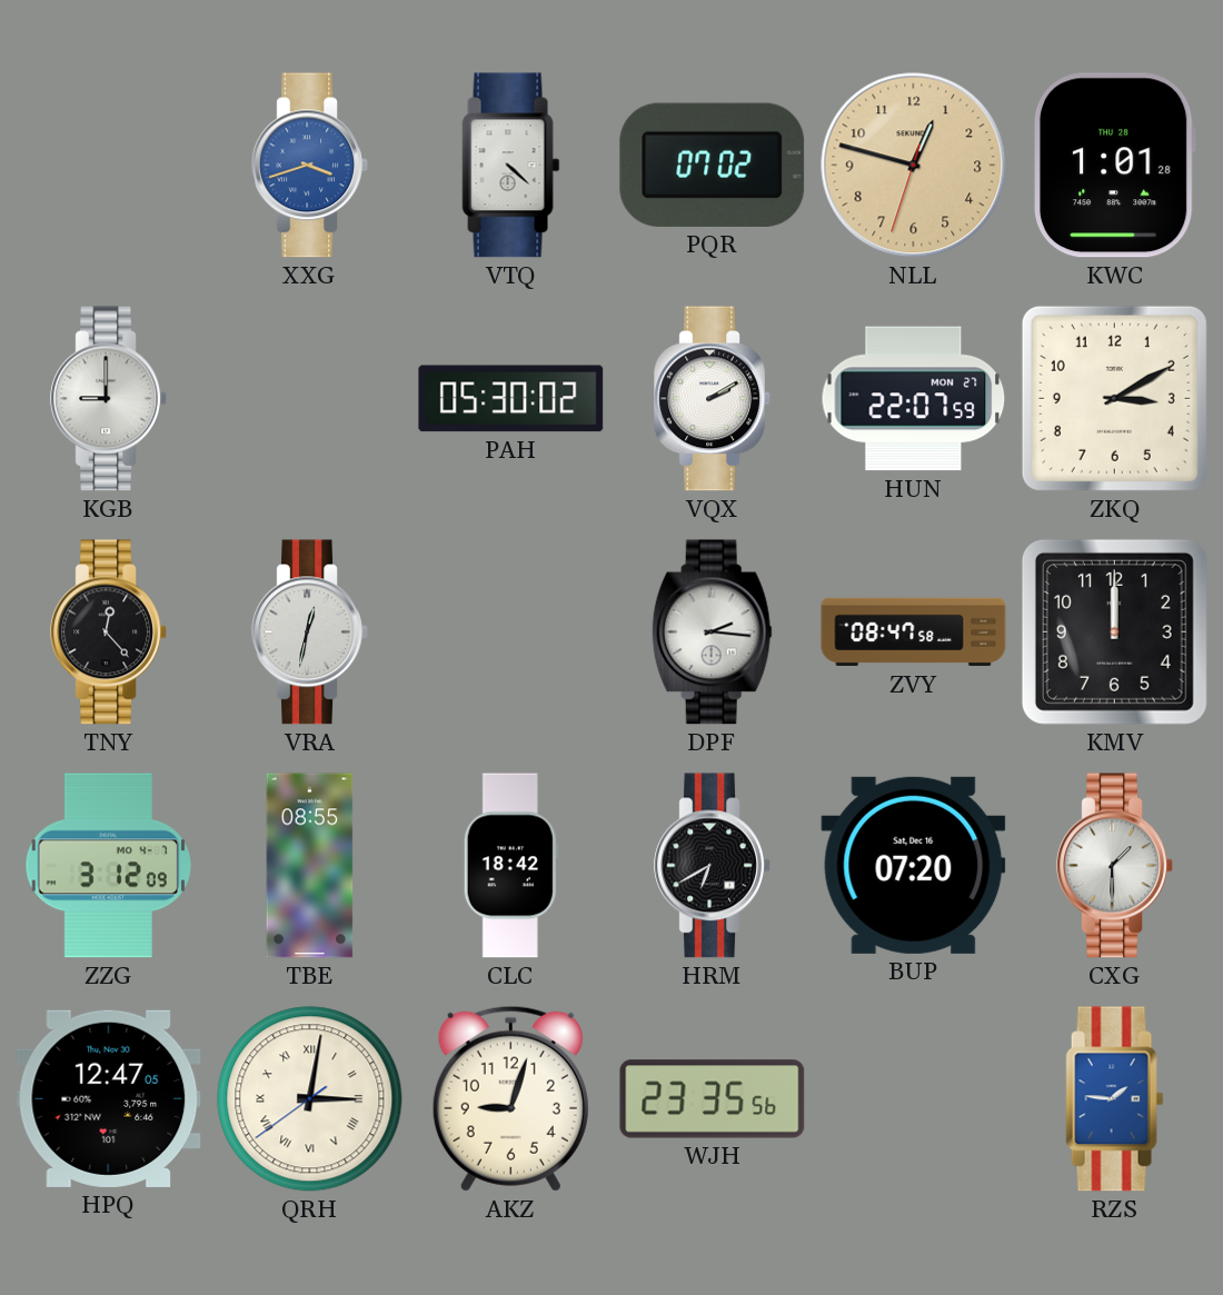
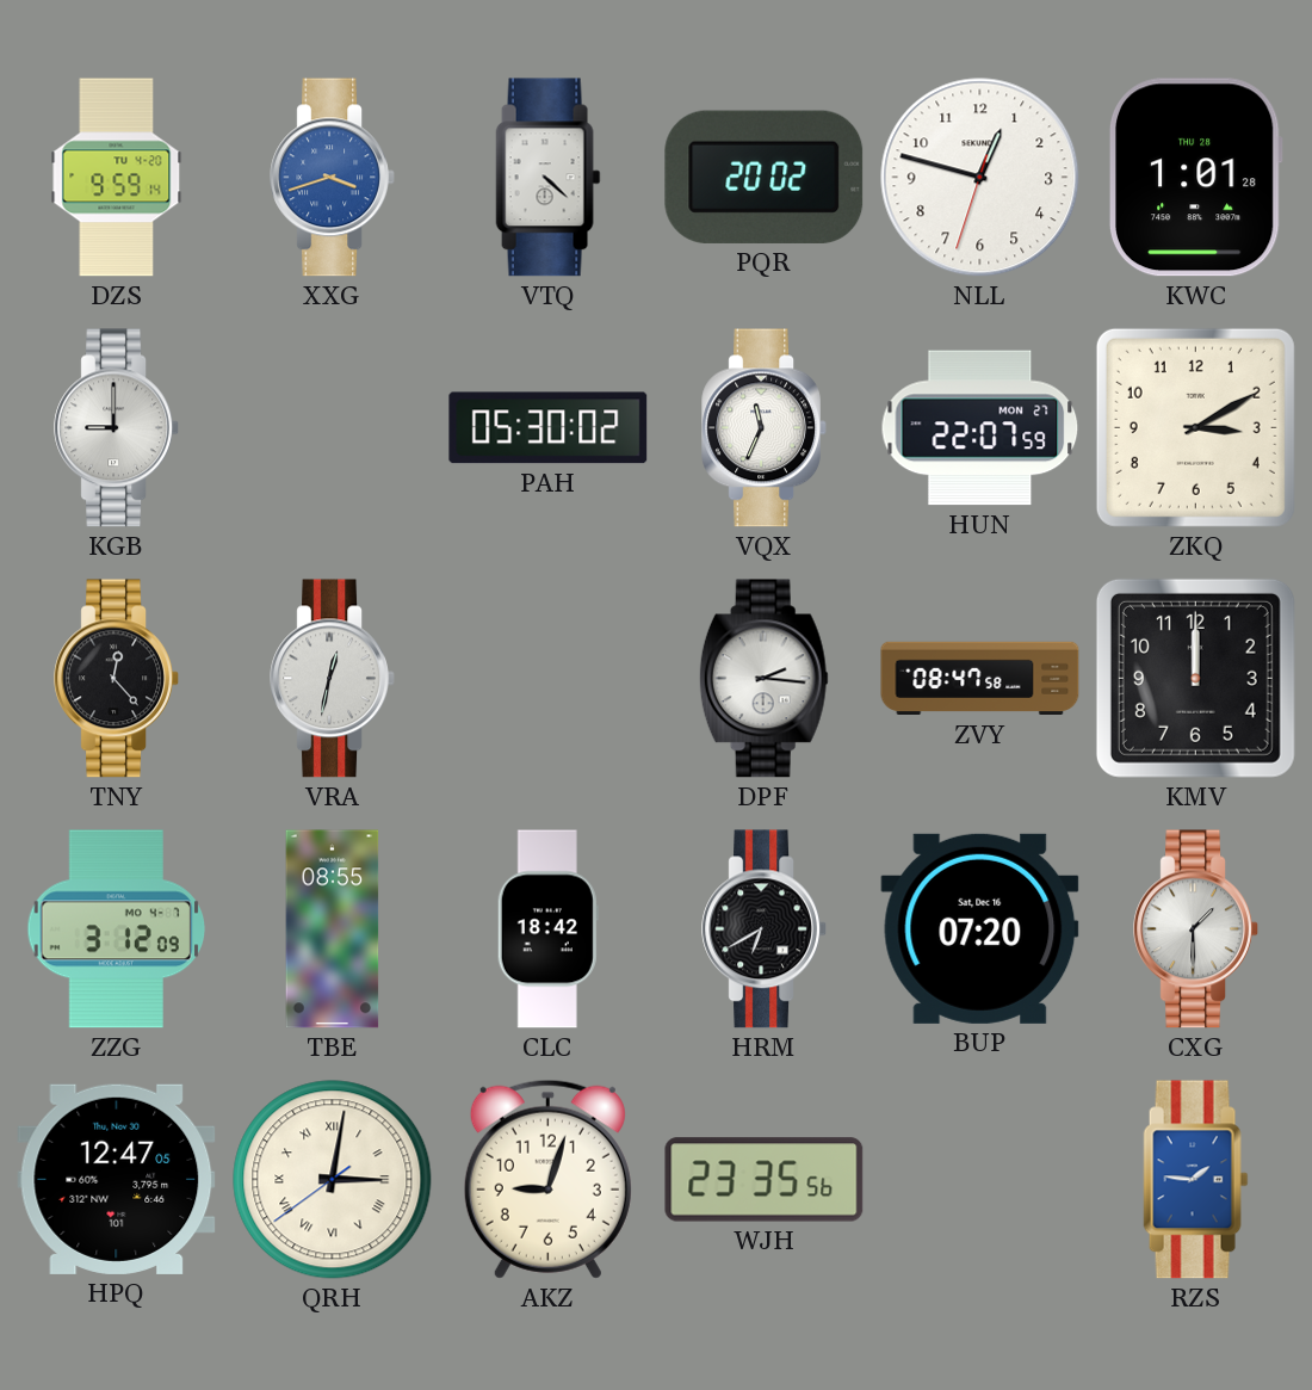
DZS: none -> 9:59
PQR: 07:02 -> 20:02
NLL dial: champagne -> white
VQX: 2:10 -> 11:34
